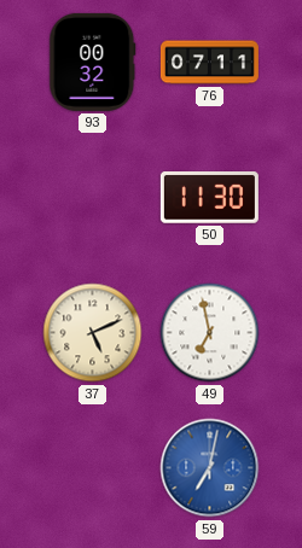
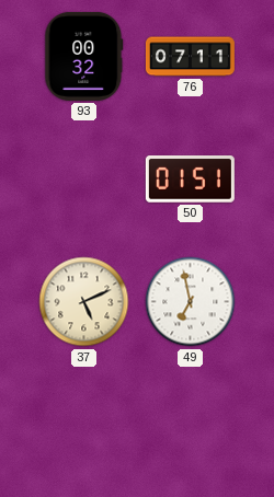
50: 11:30 -> 01:51
59: 7:02 -> none
